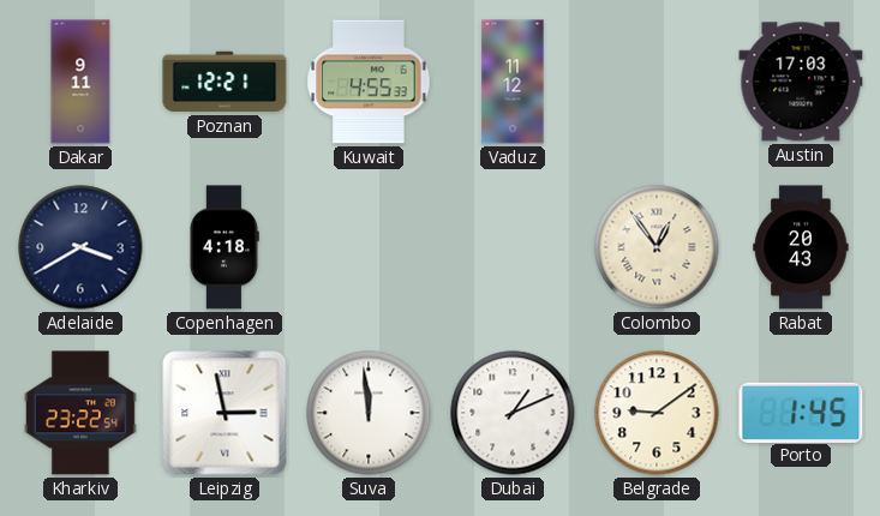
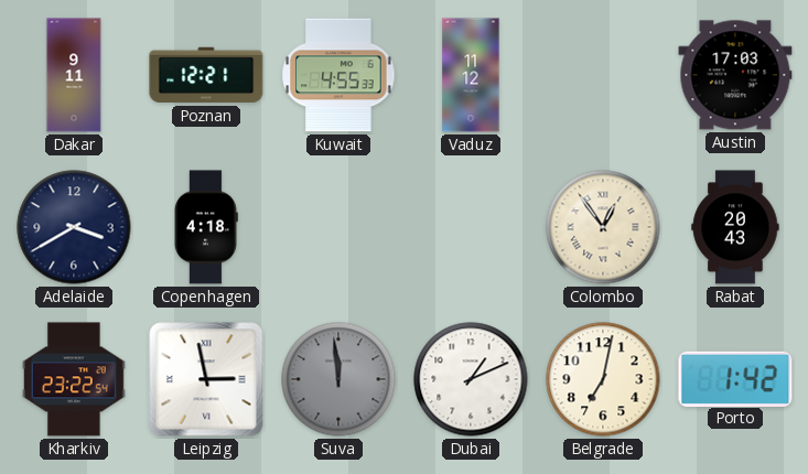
Suva dial: white -> grey
Belgrade: 9:09 -> 7:02
Porto: 1:45 -> 1:42
